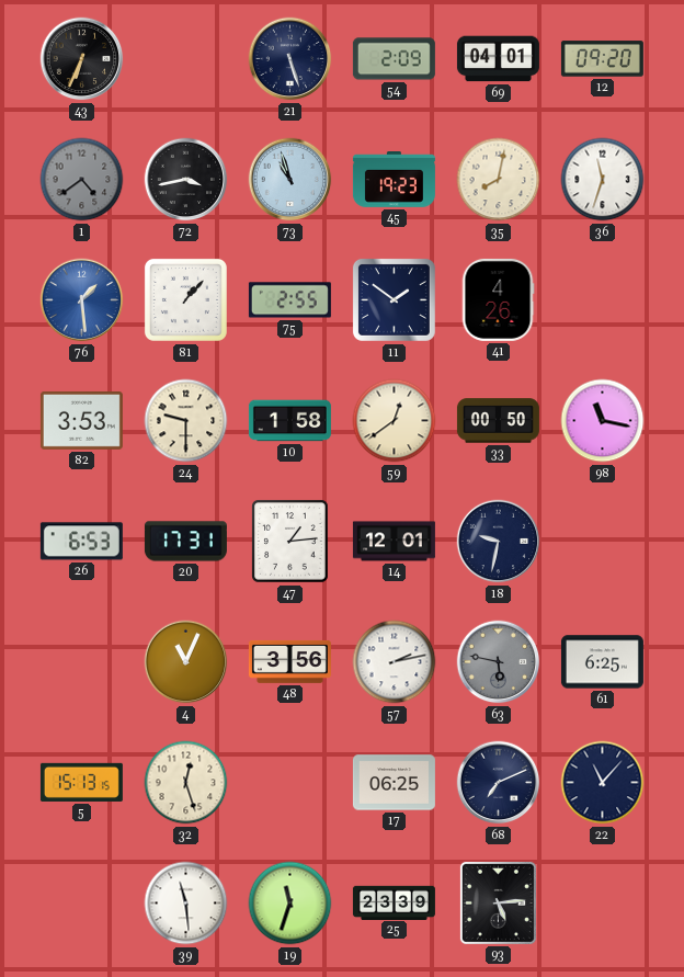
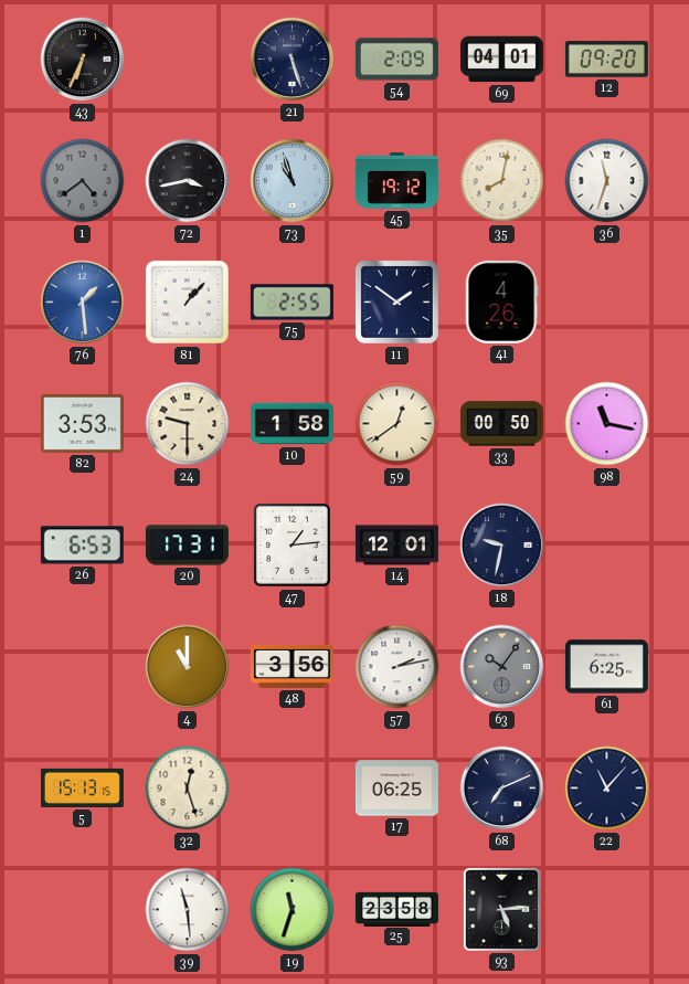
45: 19:23 -> 19:12
4: 11:04 -> 11:00
63: 5:47 -> 10:06
25: 23:39 -> 23:58
